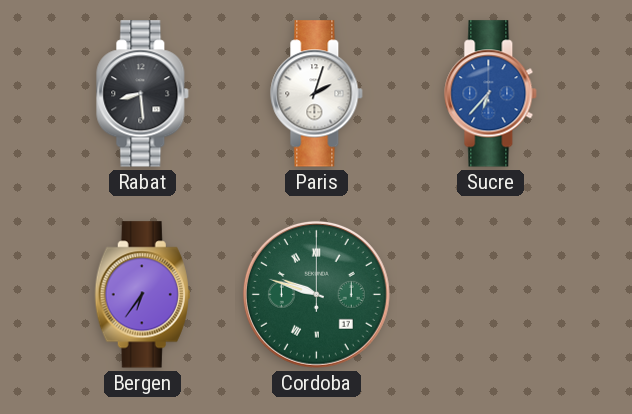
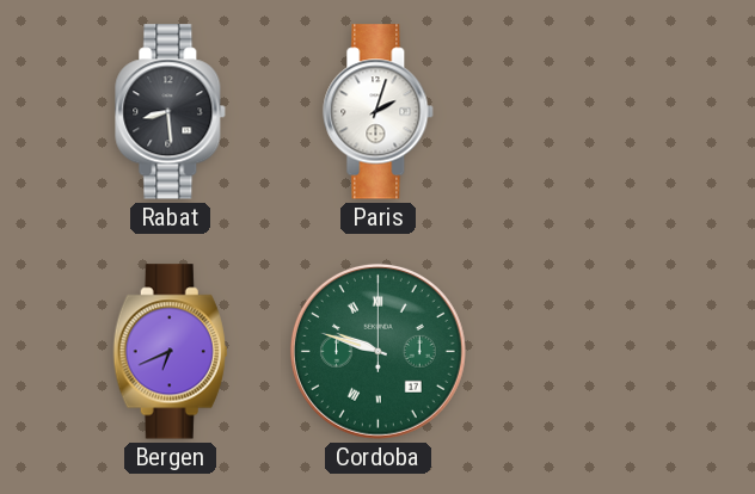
Sucre: 6:37 -> none
Bergen: 6:36 -> 6:41
